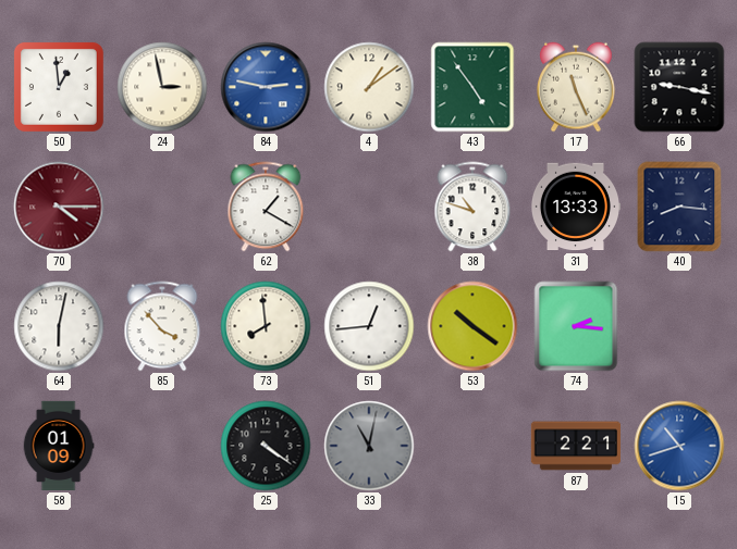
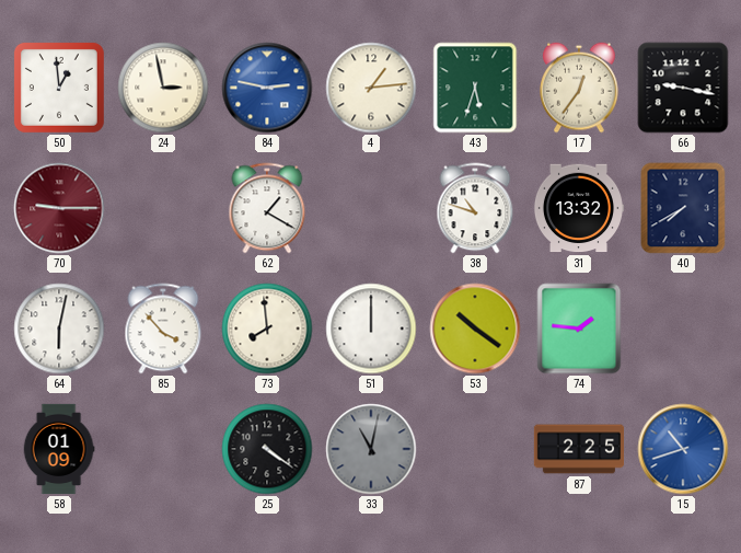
4: 1:09 -> 1:14
43: 4:54 -> 5:33
17: 11:26 -> 12:36
70: 4:15 -> 9:15
31: 13:33 -> 13:32
40: 8:16 -> 7:40
51: 12:44 -> 12:00
74: 2:16 -> 1:46
87: 2:21 -> 2:25
